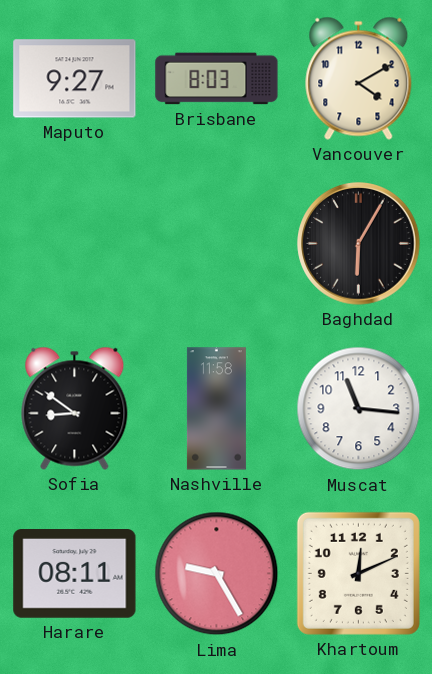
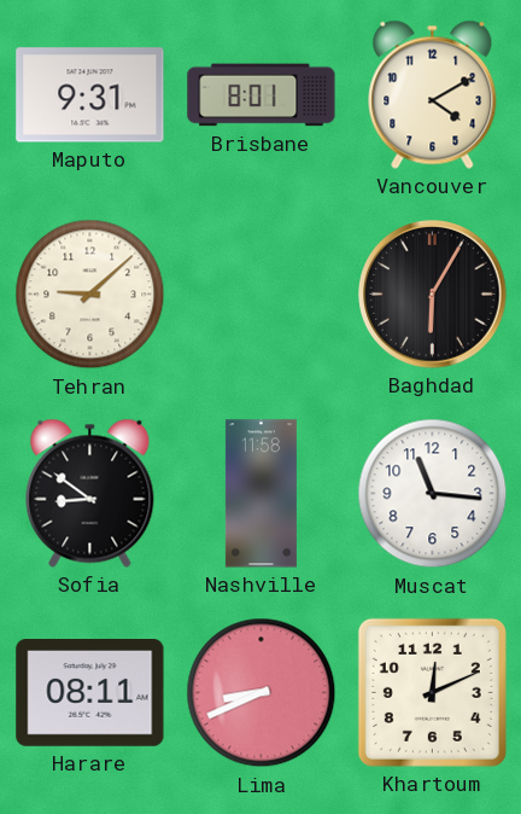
Maputo: 9:27 -> 9:31
Brisbane: 8:03 -> 8:01
Tehran: none -> 9:08
Lima: 9:25 -> 8:41
